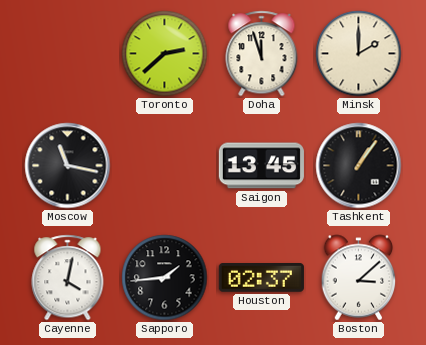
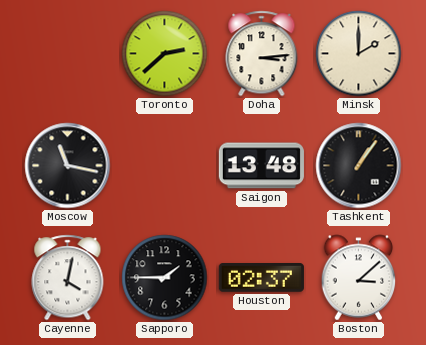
Doha: 11:57 -> 3:14
Saigon: 13:45 -> 13:48
Sapporo: 1:44 -> 1:45
